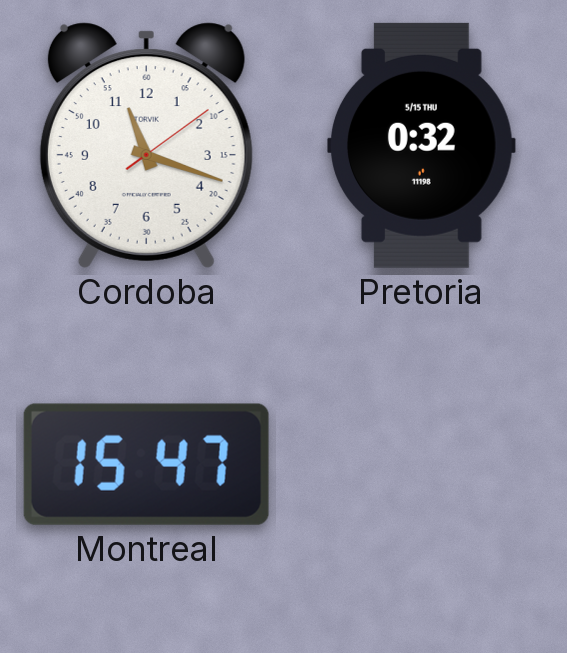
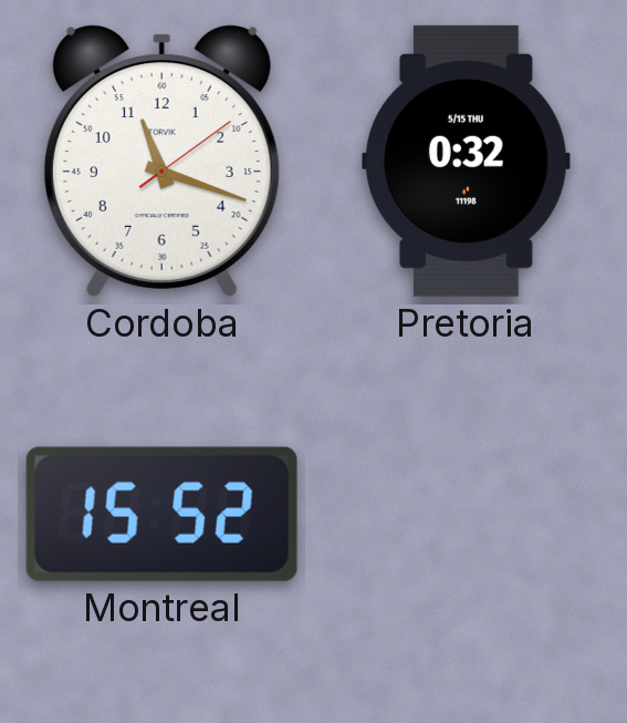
Montreal: 15:47 -> 15:52
